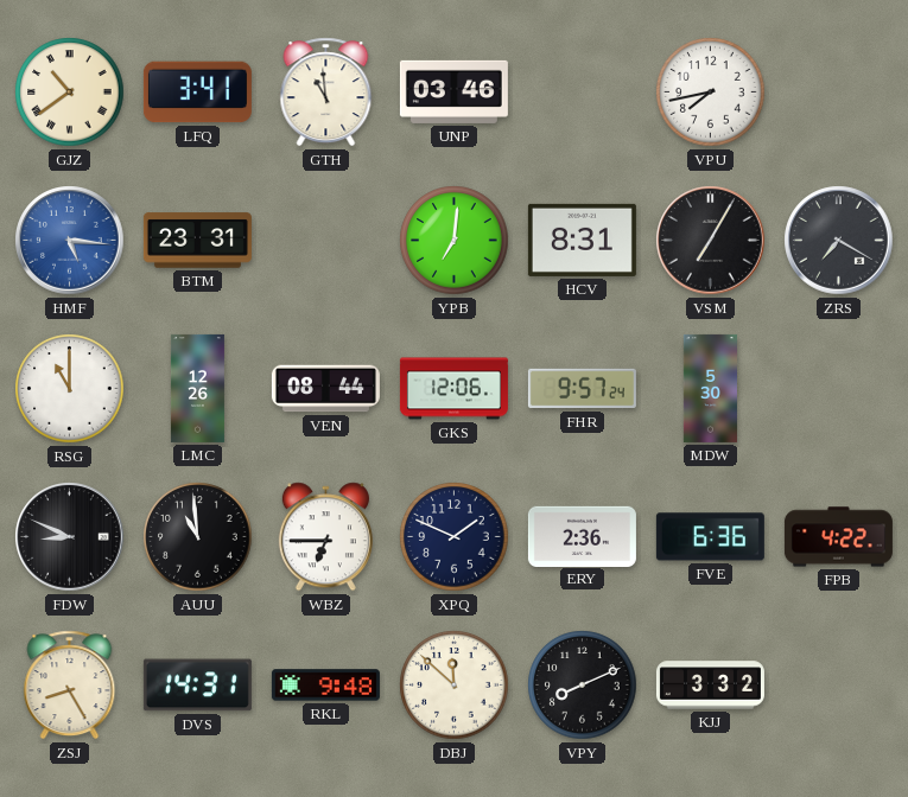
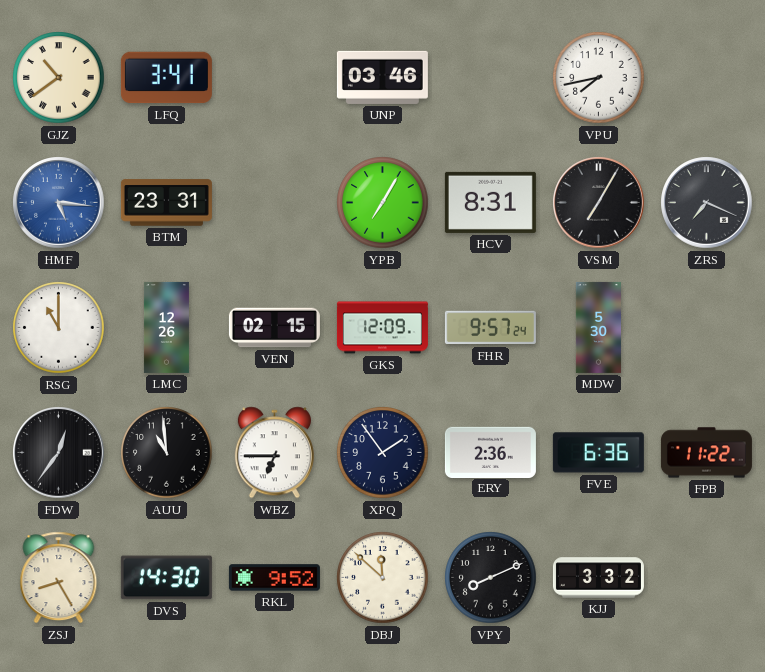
GTH: 10:59 -> none
YPB: 7:01 -> 7:05
ZRS: 7:20 -> 7:19
VEN: 08:44 -> 02:15
GKS: 12:06 -> 12:09
FDW: 8:49 -> 12:36
XPQ: 1:49 -> 1:54
FPB: 4:22 -> 11:22
DVS: 14:31 -> 14:30
RKL: 9:48 -> 9:52
